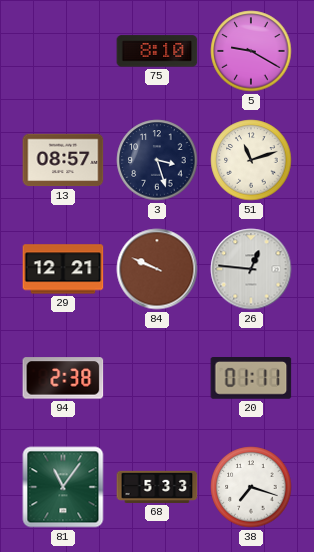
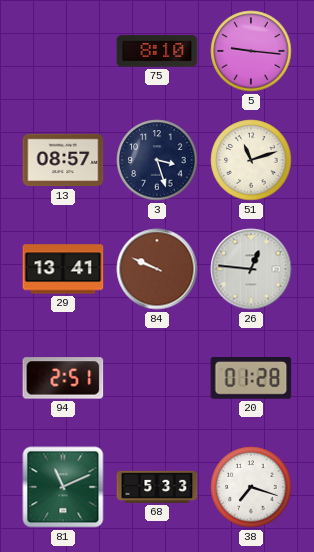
5: 9:20 -> 9:16
29: 12:21 -> 13:41
94: 2:38 -> 2:51
20: 01:11 -> 01:28
81: 11:06 -> 11:11
